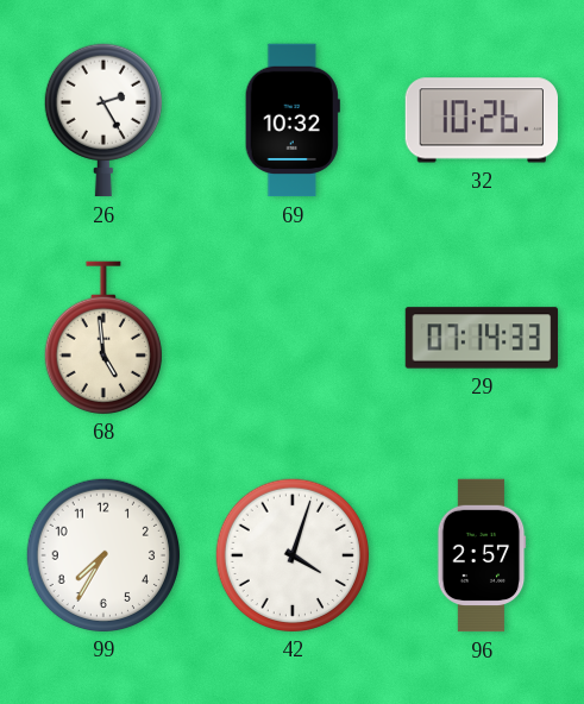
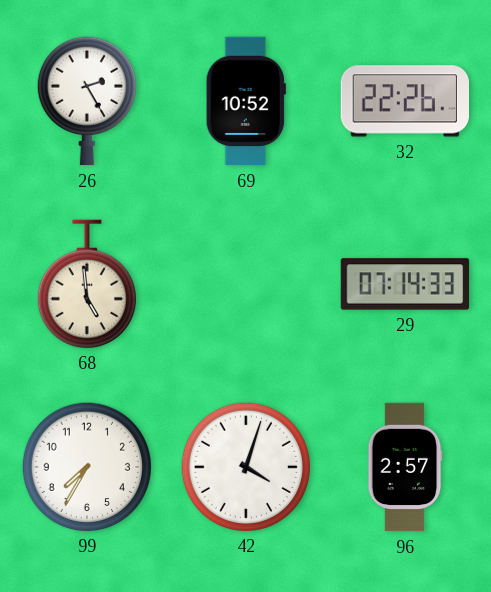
69: 10:32 -> 10:52
32: 10:26 -> 22:26
